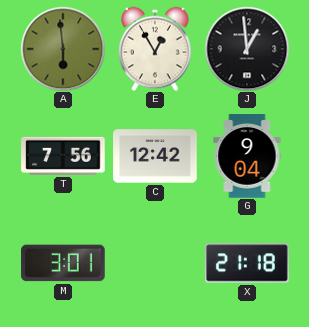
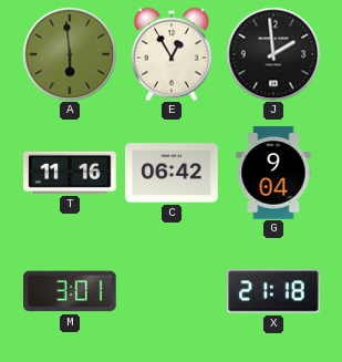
J: 12:59 -> 1:59
T: 7:56 -> 11:16
C: 12:42 -> 06:42
